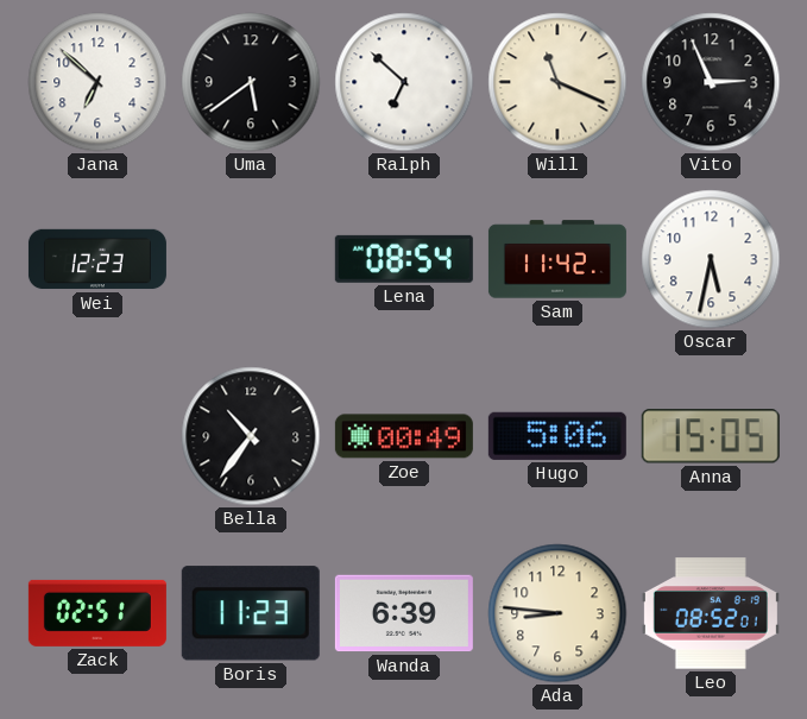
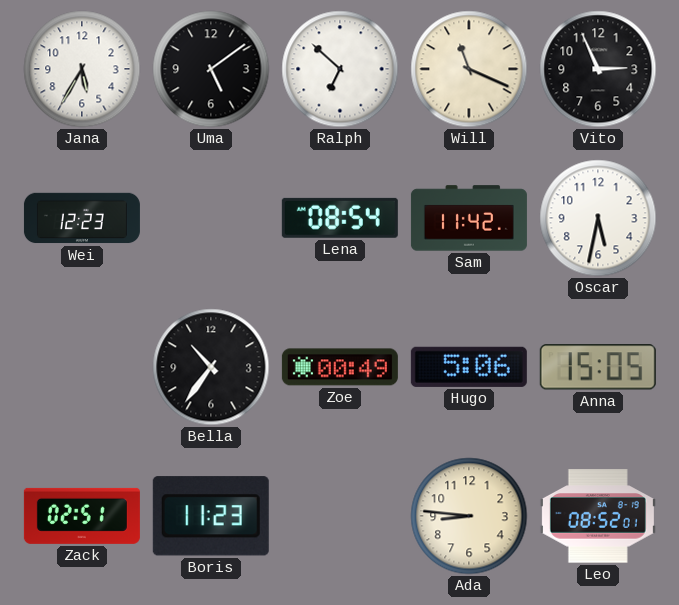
Jana: 6:52 -> 5:35
Uma: 5:39 -> 5:09
Wanda: 6:39 -> none
